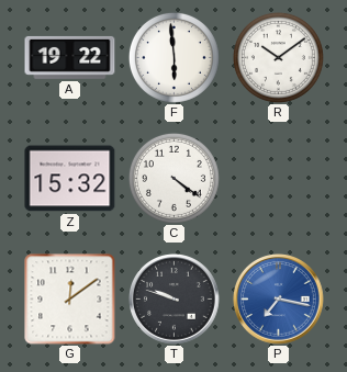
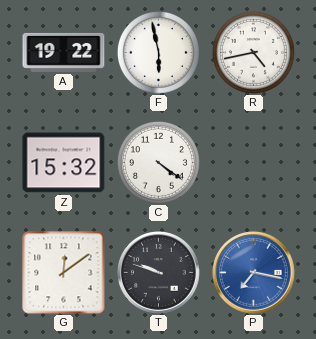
F: 5:59 -> 5:58
R: 10:09 -> 4:43
